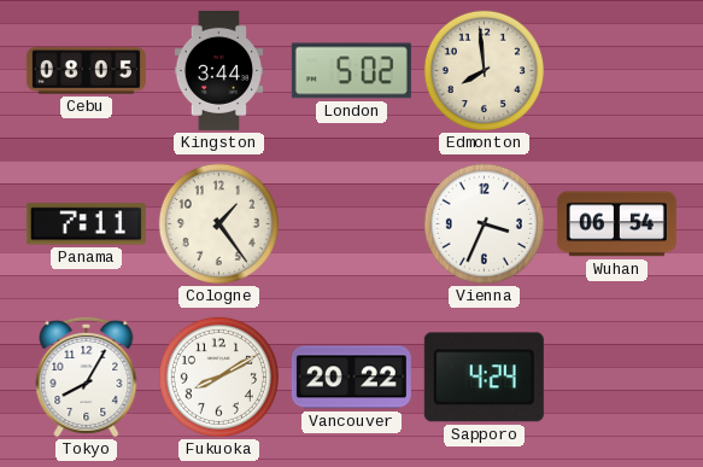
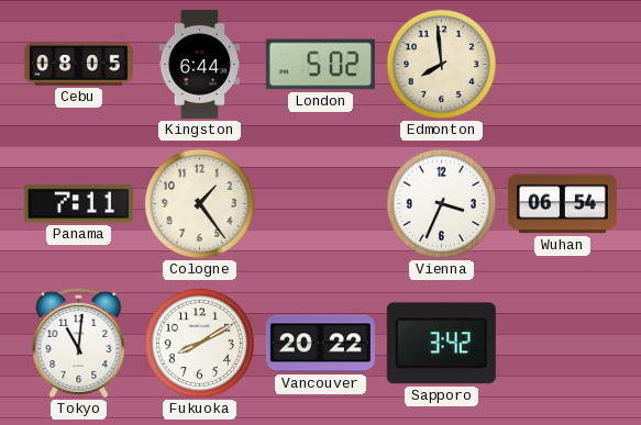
Kingston: 3:44 -> 6:44
Tokyo: 8:05 -> 11:01
Sapporo: 4:24 -> 3:42
